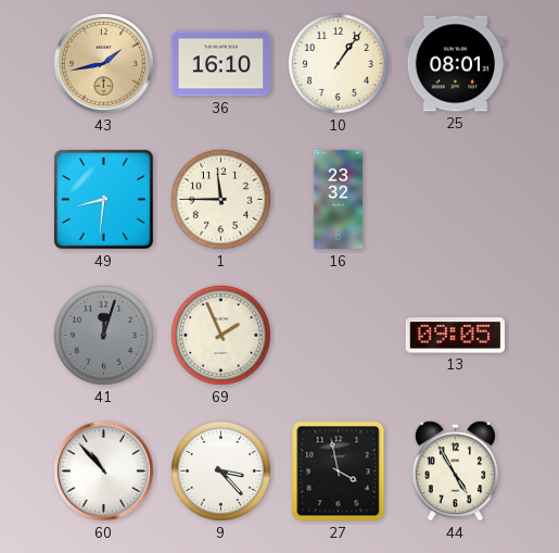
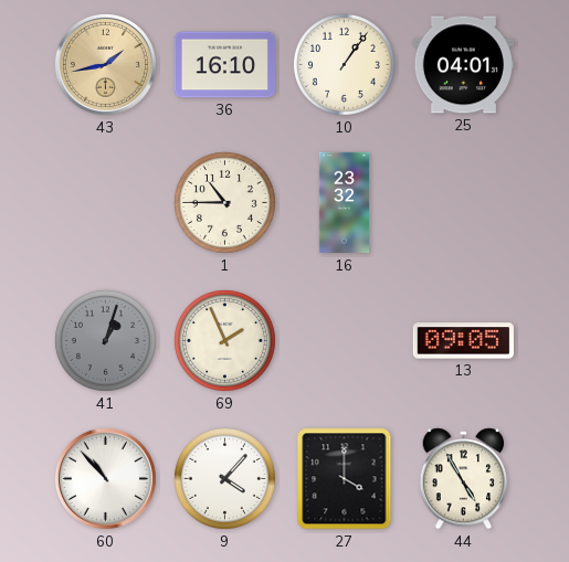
25: 08:01 -> 04:01
49: 8:31 -> none
1: 11:45 -> 10:45
41: 12:03 -> 1:03
9: 3:23 -> 4:07
27: 3:58 -> 4:00
